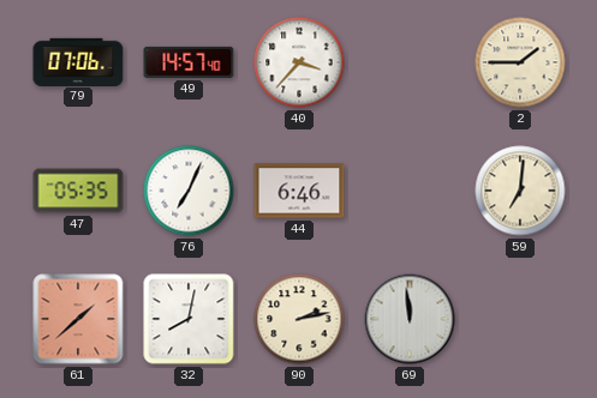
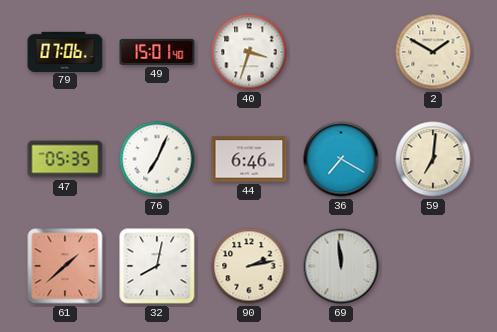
49: 14:57 -> 15:01
40: 3:37 -> 3:33
2: 1:45 -> 1:50
36: none -> 7:20
